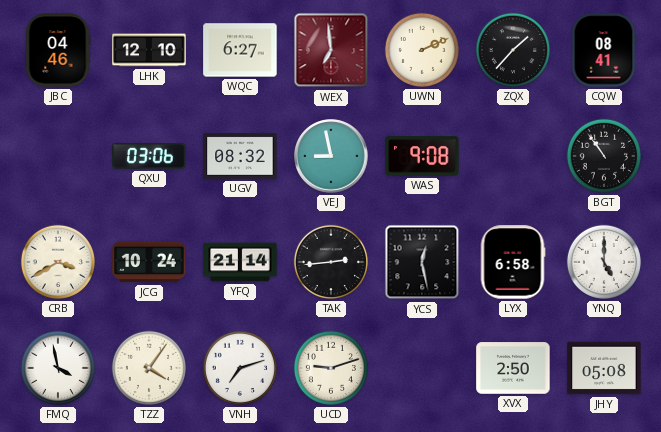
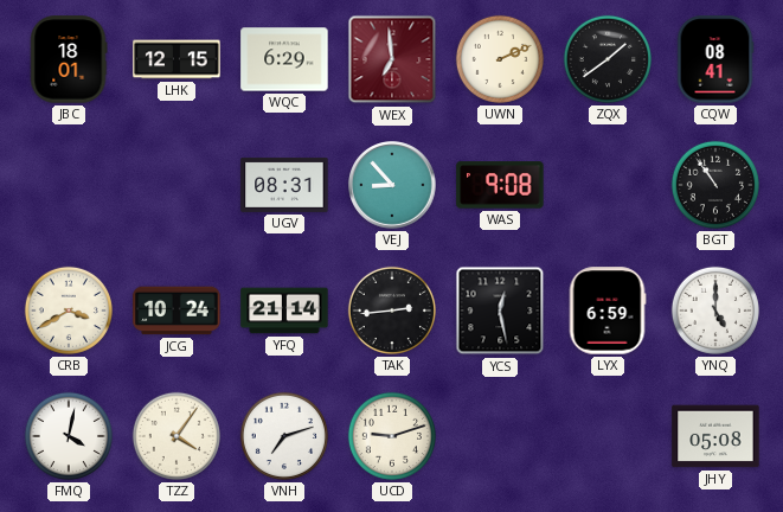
JBC: 04:46 -> 18:01
LHK: 12:10 -> 12:15
WQC: 6:27 -> 6:29
ZQX: 1:37 -> 1:39
QXU: 03:06 -> none
UGV: 08:32 -> 08:31
VEJ: 8:58 -> 8:53
LYX: 6:58 -> 6:59
FMQ: 3:58 -> 4:02
XVX: 2:50 -> none
